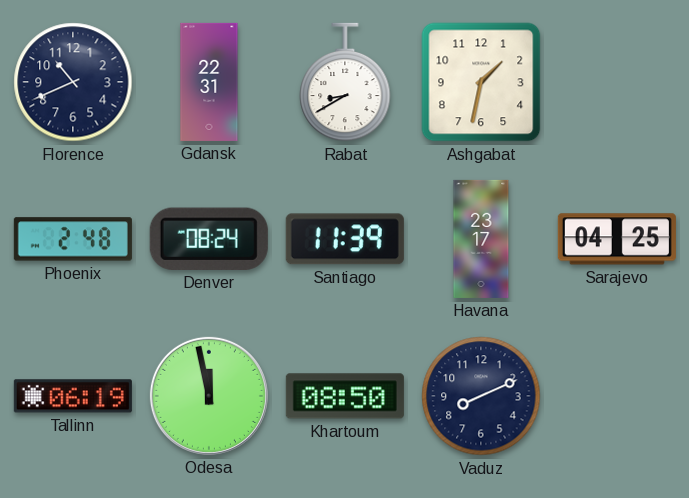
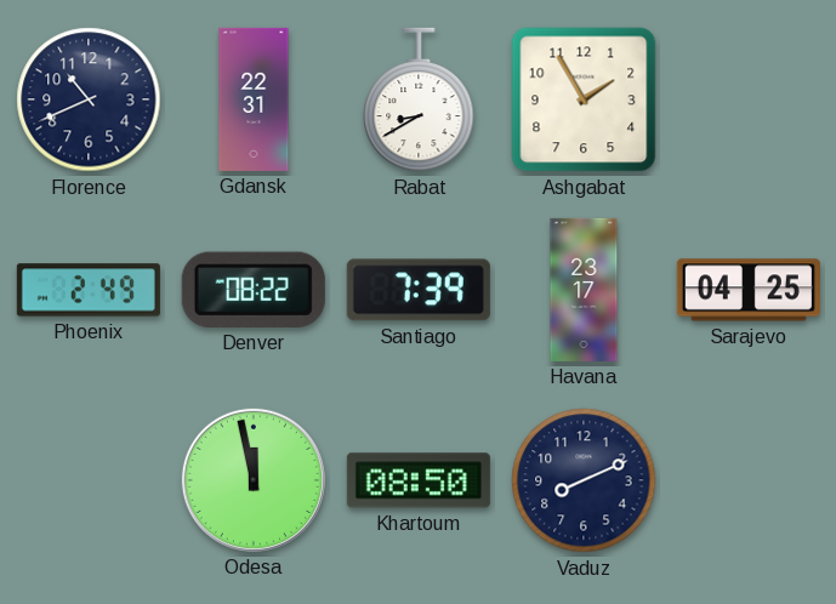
Ashgabat: 1:32 -> 1:55
Phoenix: 2:48 -> 2:49
Denver: 08:24 -> 08:22
Santiago: 11:39 -> 7:39
Tallinn: 06:19 -> none
